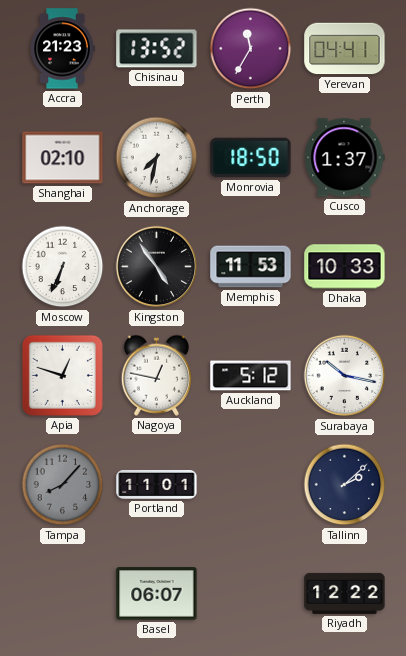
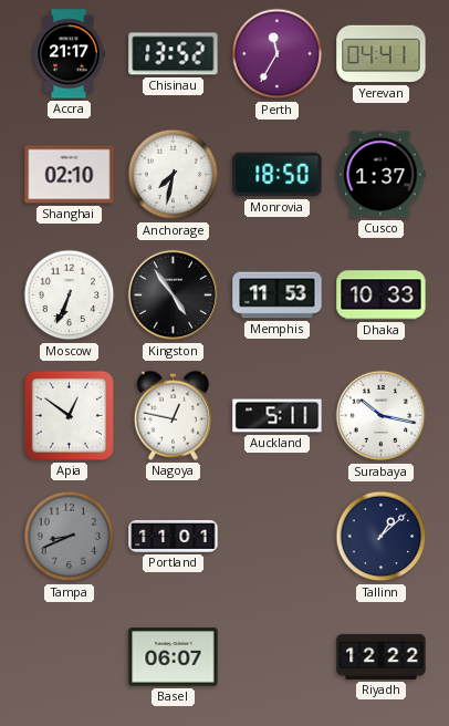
Accra: 21:23 -> 21:17
Apia: 12:48 -> 12:51
Auckland: 5:12 -> 5:11
Tampa: 8:07 -> 8:41
Tallinn: 2:08 -> 1:08
